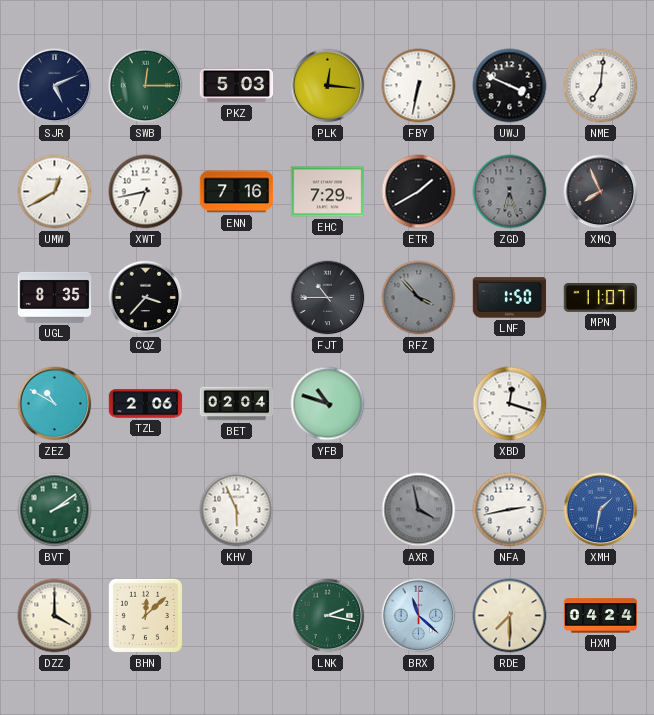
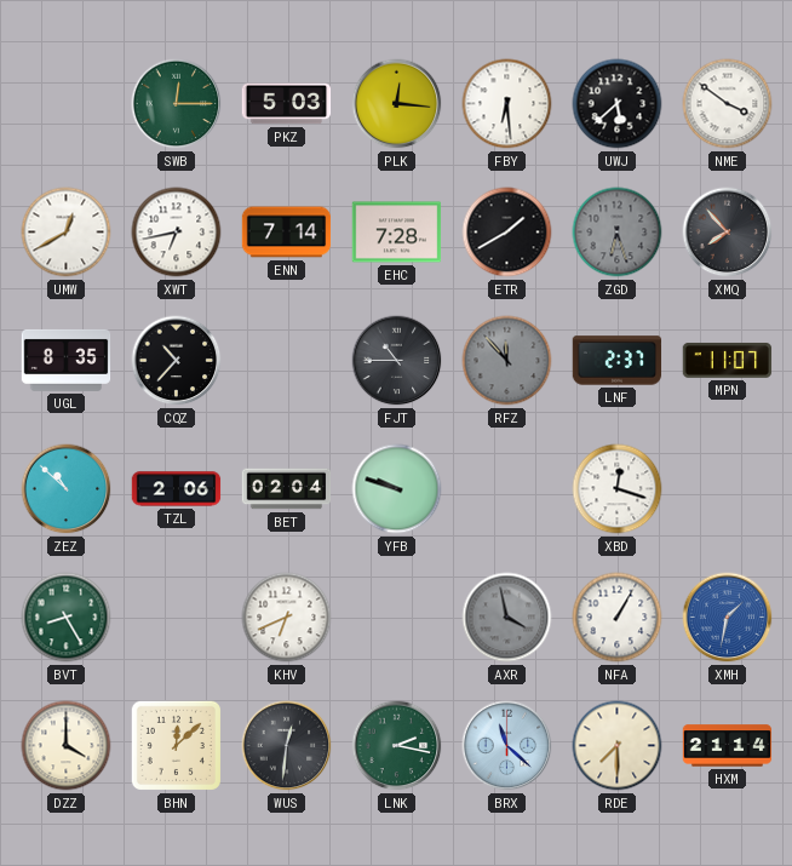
SJR: 5:11 -> none
FBY: 6:32 -> 6:29
UWJ: 3:49 -> 5:38
NME: 7:01 -> 3:51
ENN: 7:16 -> 7:14
EHC: 7:29 -> 7:28
XMQ: 7:56 -> 7:53
CQZ: 3:37 -> 10:37
RFZ: 3:53 -> 11:53
LNF: 1:50 -> 2:37
ZEZ: 10:50 -> 10:52
YFB: 10:48 -> 9:48
BVT: 2:09 -> 8:25
KHV: 5:56 -> 6:41
NFA: 2:43 -> 1:05
WUS: none -> 12:31
HXM: 04:24 -> 21:14
